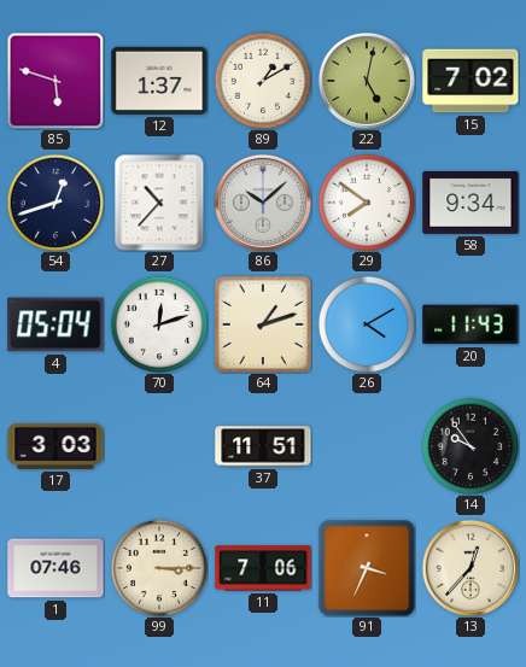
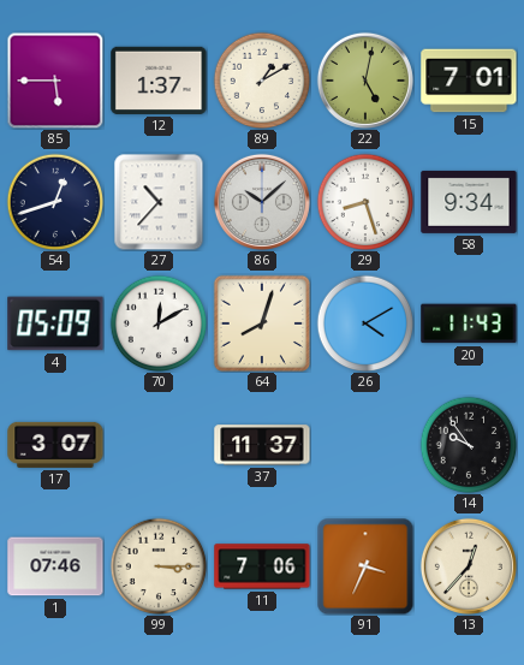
85: 5:48 -> 5:45
15: 7:02 -> 7:01
29: 7:51 -> 8:27
4: 05:04 -> 05:09
70: 12:12 -> 12:10
64: 1:12 -> 8:03
17: 3:03 -> 3:07
37: 11:51 -> 11:37
